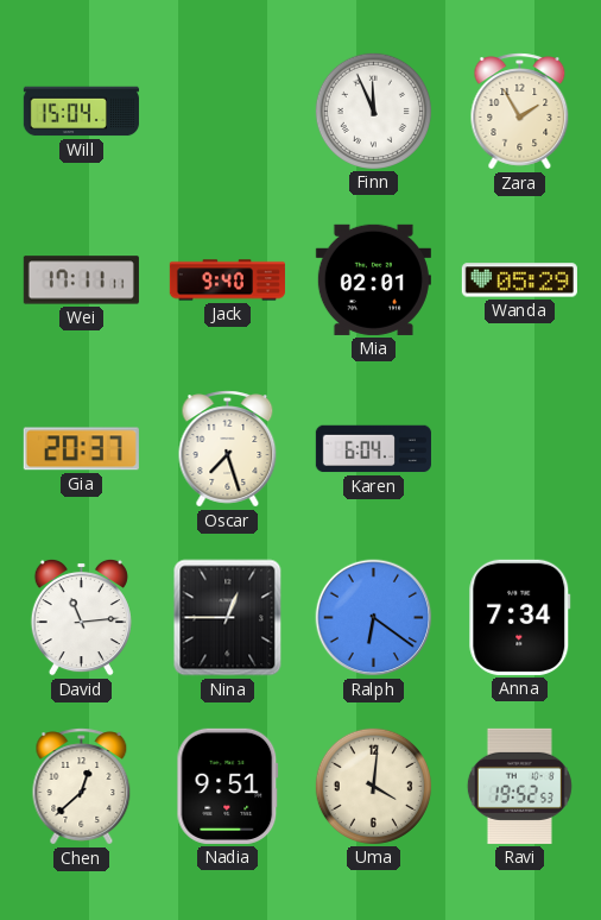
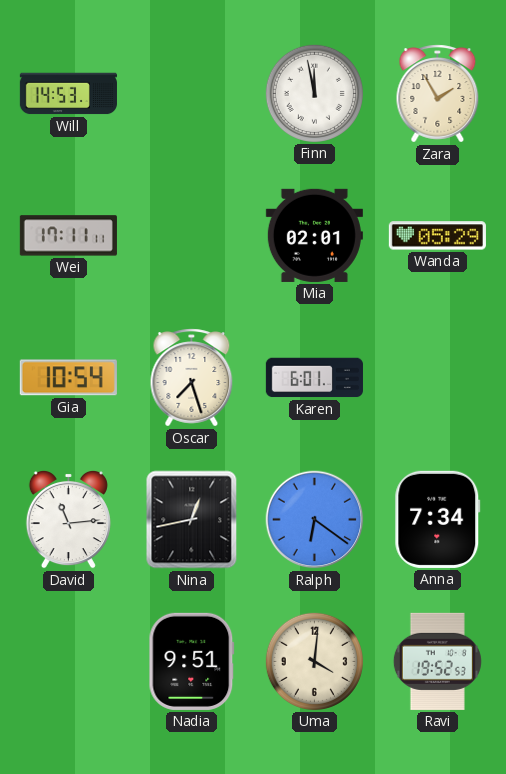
Will: 15:04 -> 14:53
Finn: 11:56 -> 11:58
Jack: 9:40 -> none
Gia: 20:37 -> 10:54
Karen: 6:04 -> 6:01
Nina: 12:45 -> 12:43
Chen: 12:38 -> none
